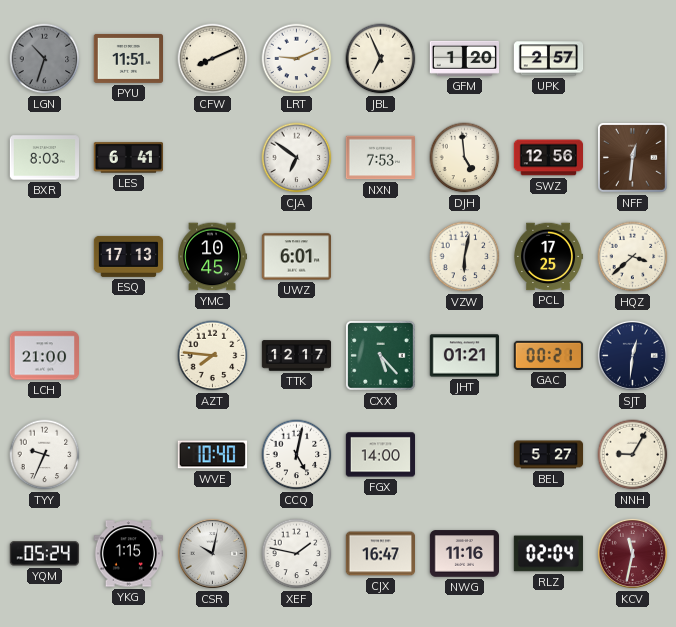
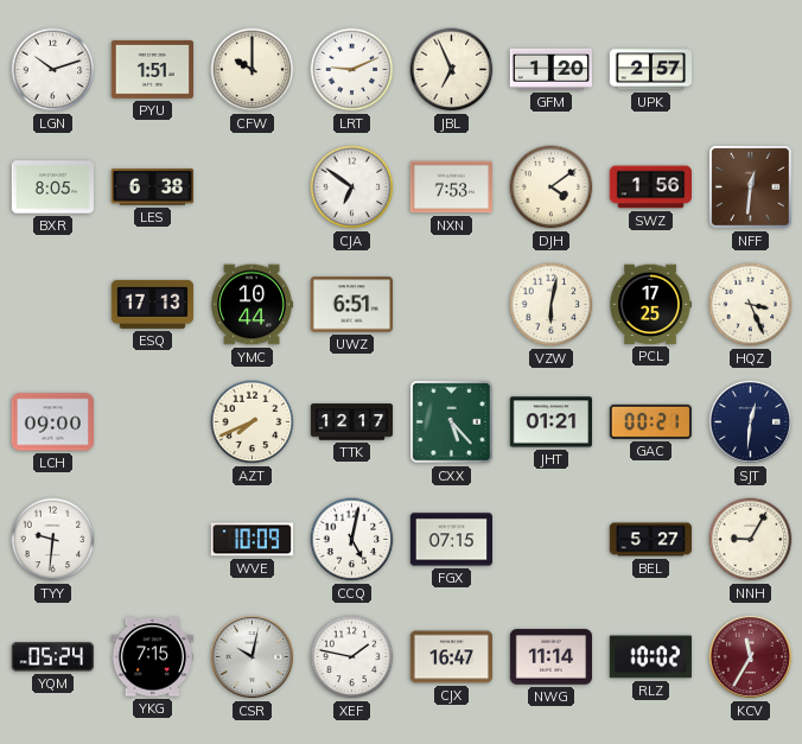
LGN: 10:33 -> 10:12
LGN dial: grey -> white
PYU: 11:51 -> 1:51
CFW: 8:11 -> 10:00
BXR: 8:03 -> 8:05
LES: 6:41 -> 6:38
DJH: 4:59 -> 4:09
SWZ: 12:56 -> 1:56
YMC: 10:45 -> 10:44
UWZ: 6:01 -> 6:51
HQZ: 3:38 -> 3:26
LCH: 21:00 -> 09:00
AZT: 7:46 -> 7:41
TYY: 9:34 -> 9:31
WVE: 10:40 -> 10:09
FGX: 14:00 -> 07:15
YKG: 1:15 -> 7:15
NWG: 11:16 -> 11:14
RLZ: 02:04 -> 10:02
KCV: 11:32 -> 11:35
